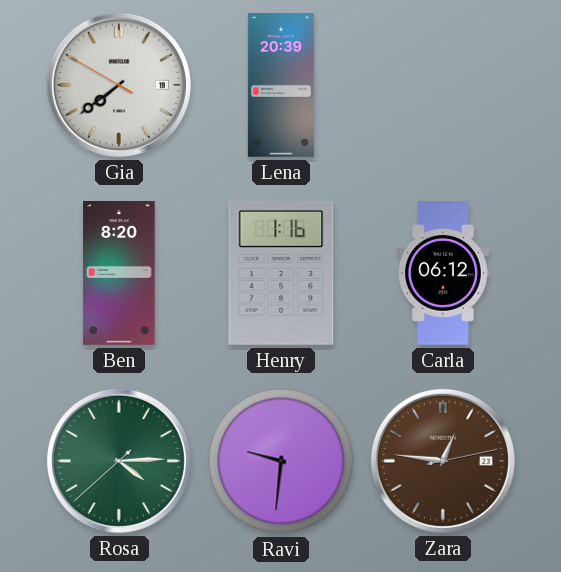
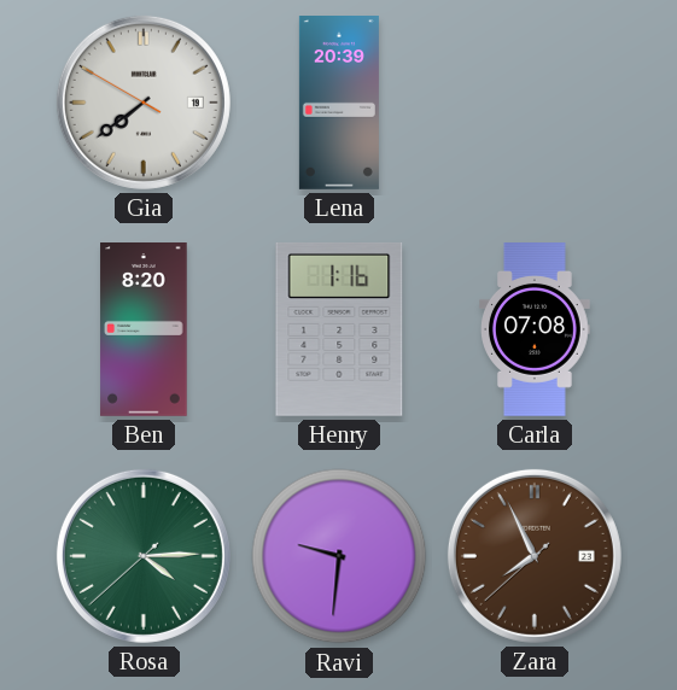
Carla: 06:12 -> 07:08
Zara: 12:46 -> 7:55
